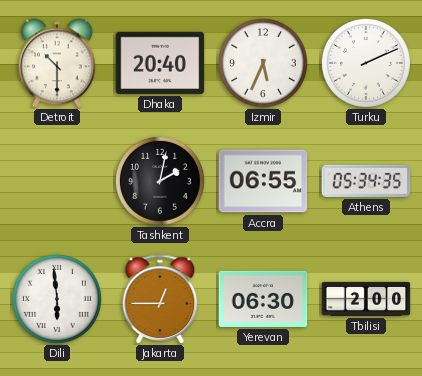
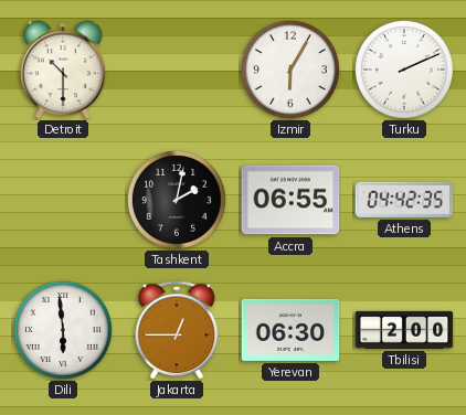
Dhaka: 20:40 -> none
Izmir: 5:34 -> 6:05
Athens: 05:34 -> 04:42
